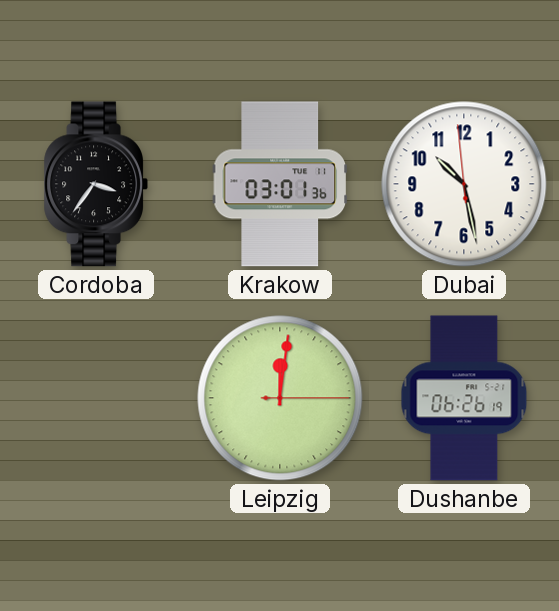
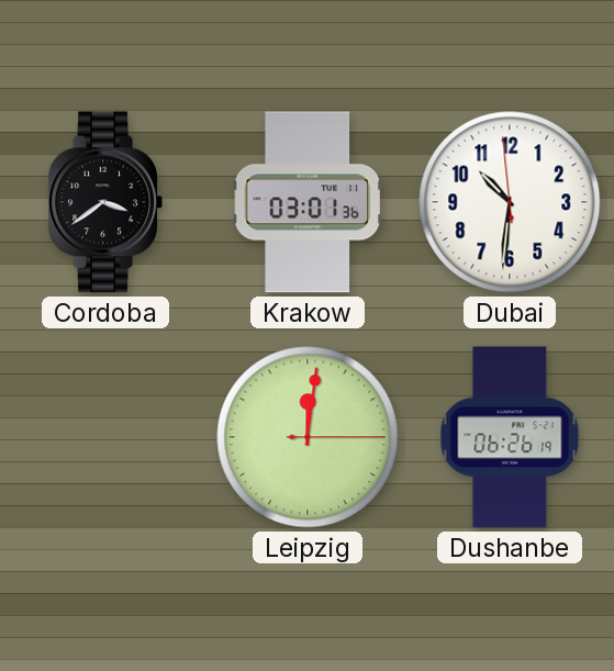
Cordoba: 3:36 -> 3:39
Dubai: 10:27 -> 10:30
